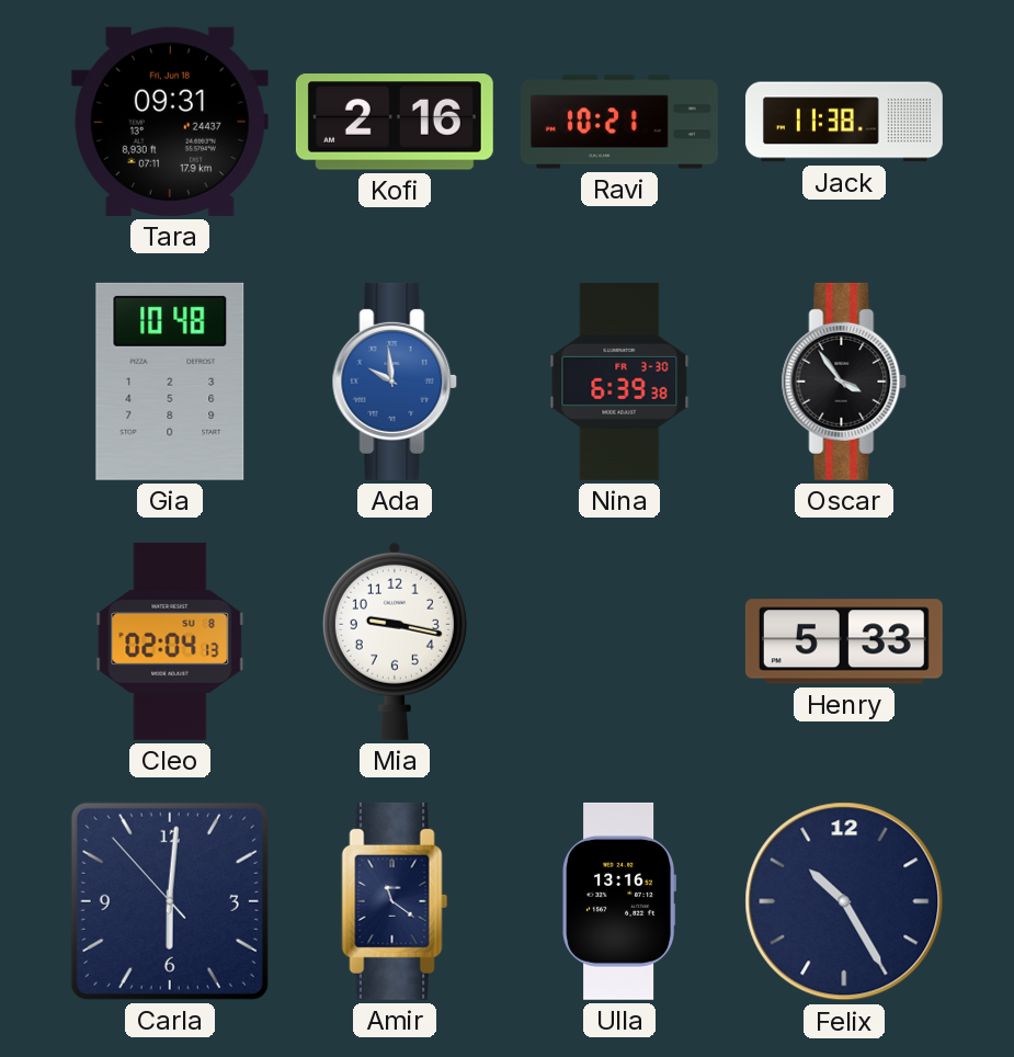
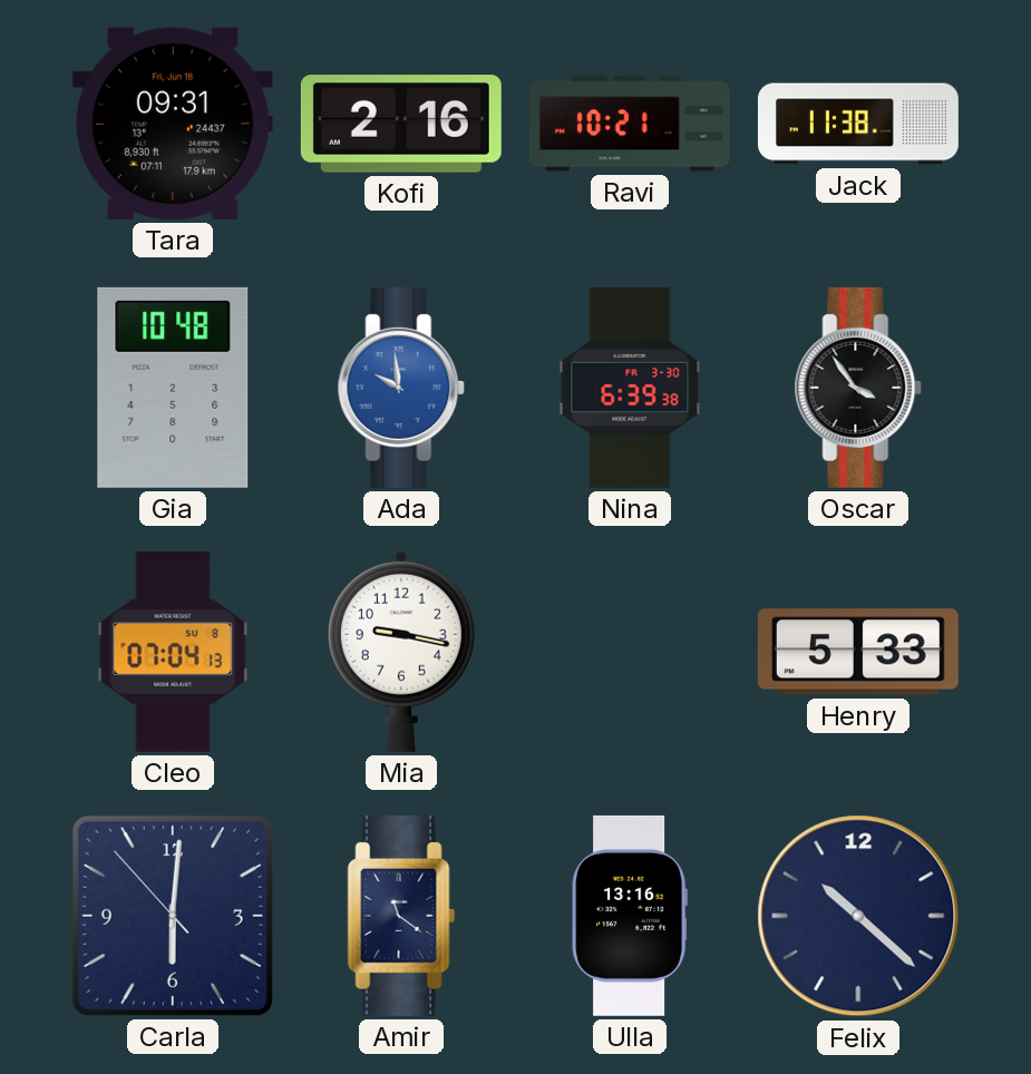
Cleo: 02:04 -> 07:04
Felix: 10:25 -> 10:22
